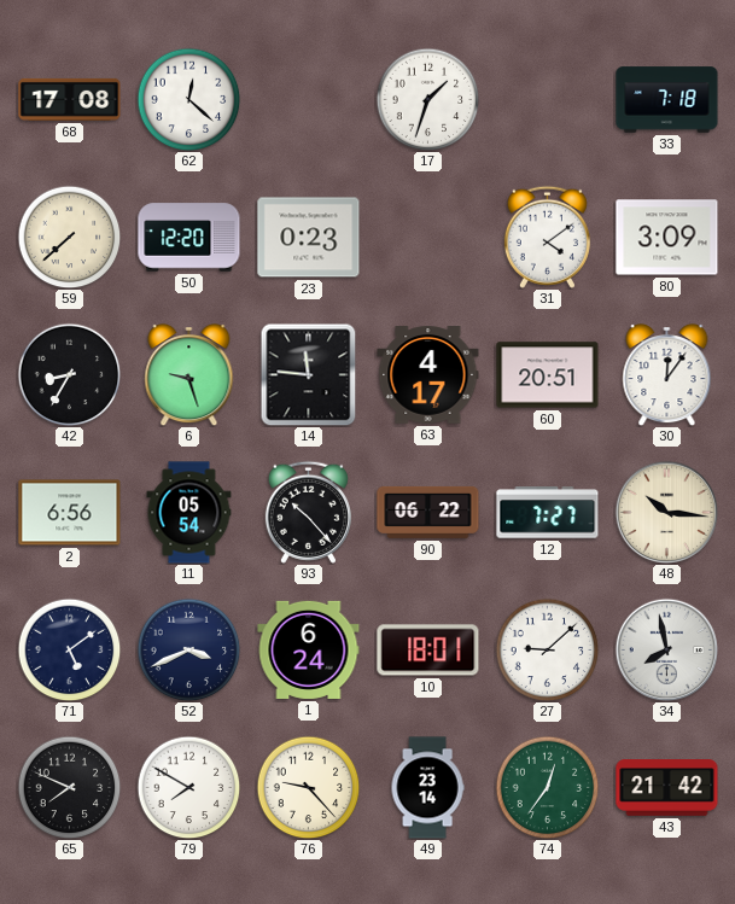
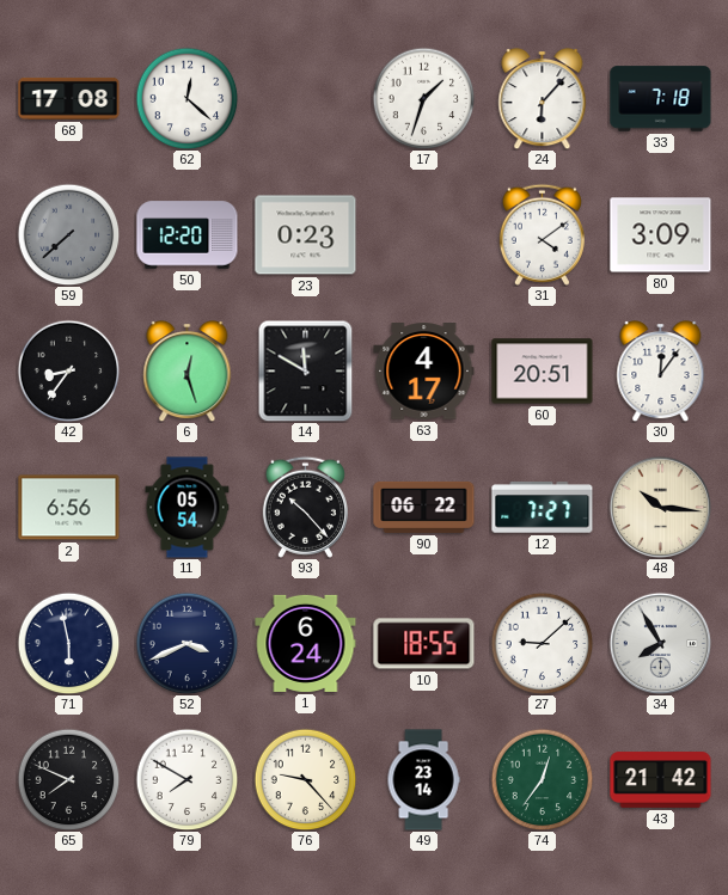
24: none -> 6:07
59 dial: cream -> grey
42: 8:35 -> 8:36
6: 9:27 -> 12:27
14: 11:46 -> 11:50
71: 5:09 -> 5:58
10: 18:01 -> 18:55
34: 7:58 -> 7:55
